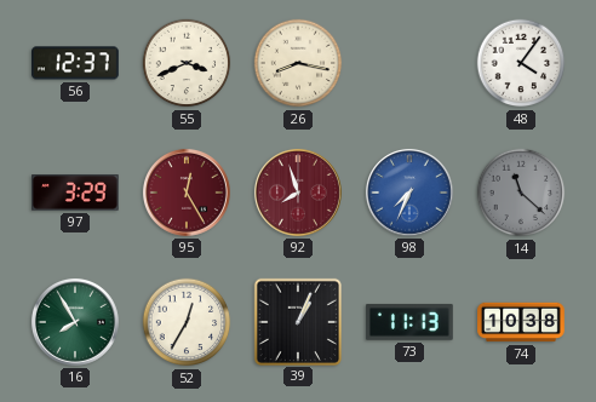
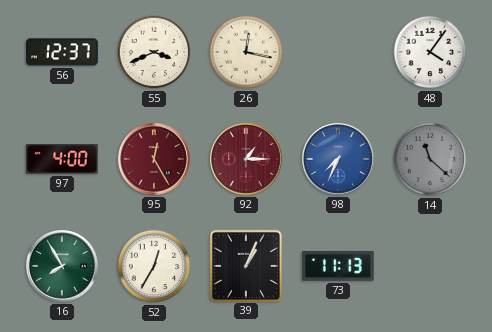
26: 8:17 -> 12:17
97: 3:29 -> 4:00
92: 7:57 -> 1:15
74: 10:38 -> none
